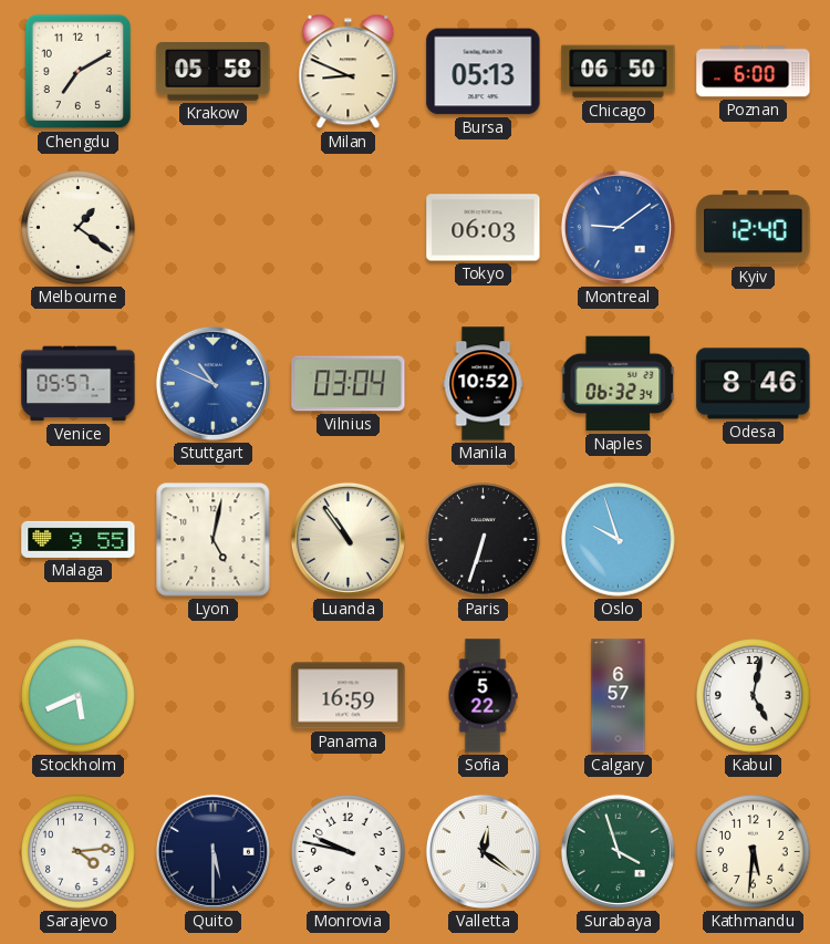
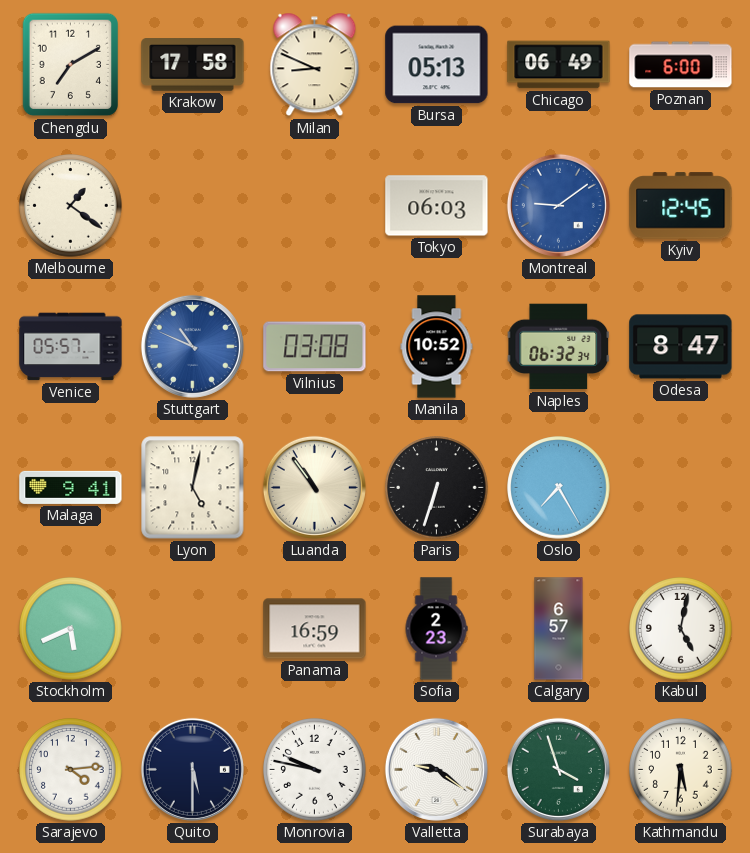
Krakow: 05:58 -> 17:58
Chicago: 06:50 -> 06:49
Kyiv: 12:40 -> 12:45
Vilnius: 03:04 -> 03:08
Odesa: 8:46 -> 8:47
Malaga: 9:55 -> 9:41
Oslo: 9:57 -> 7:25
Sofia: 5:22 -> 2:23
Valletta: 12:21 -> 9:21
